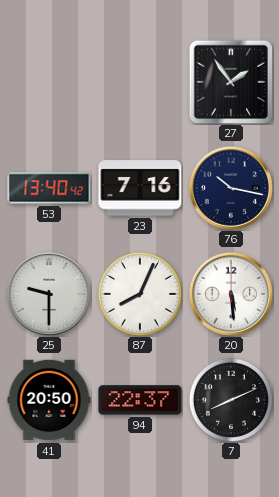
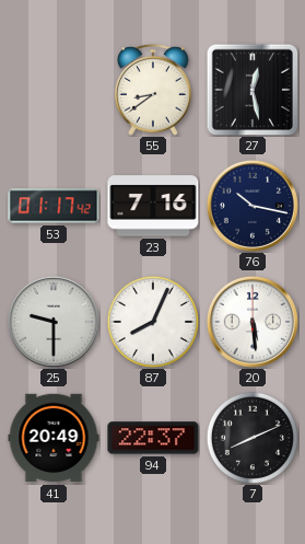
55: none -> 8:39
27: 1:54 -> 12:28
53: 13:40 -> 01:17
41: 20:50 -> 20:49
